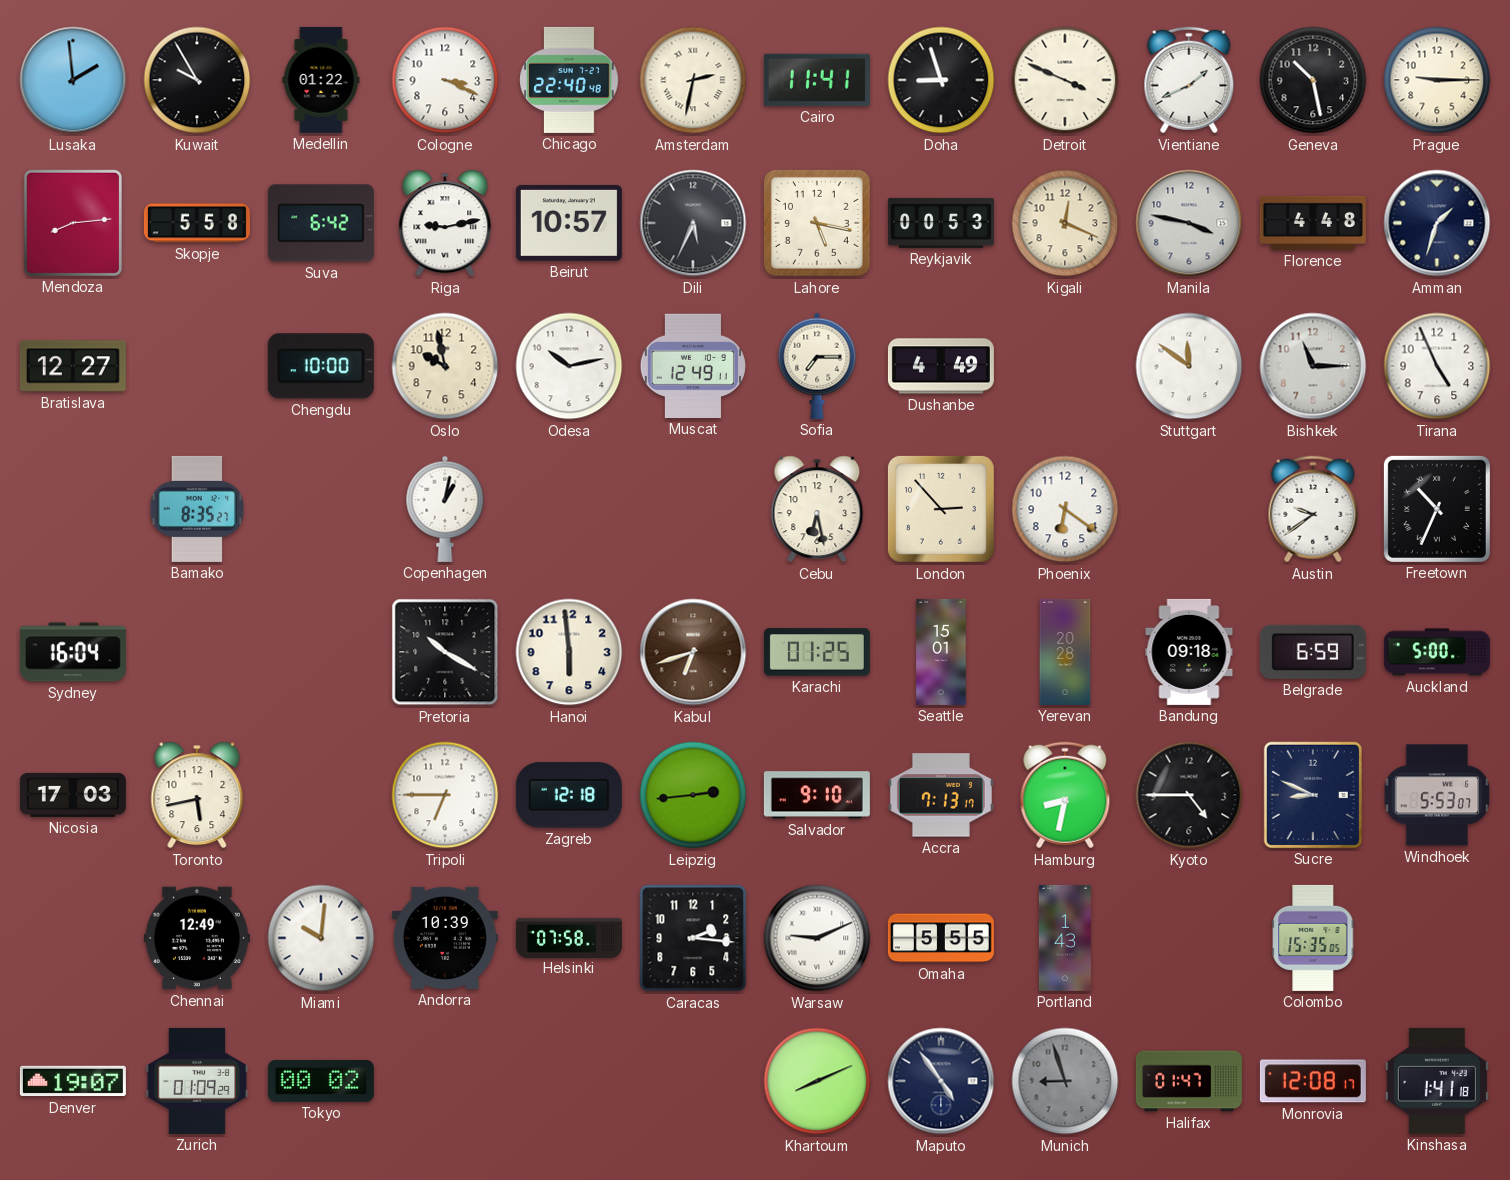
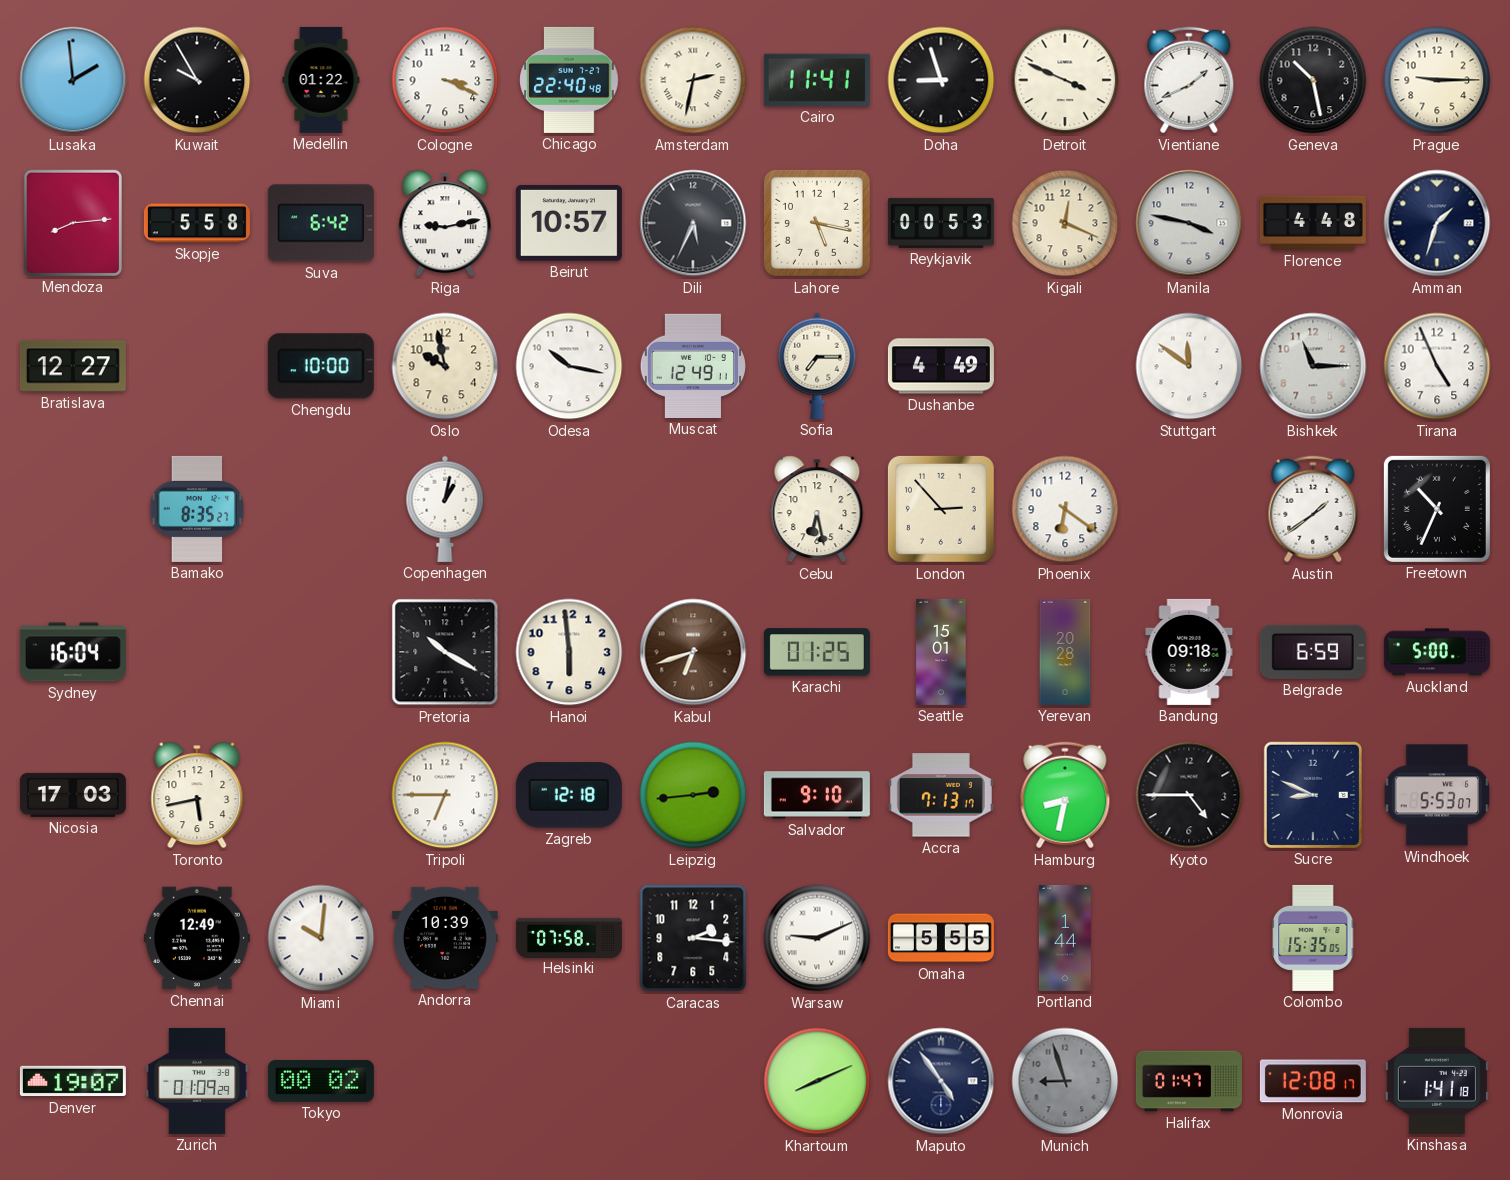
Odesa: 10:13 -> 10:17
Austin: 9:39 -> 1:39
Portland: 1:43 -> 1:44
